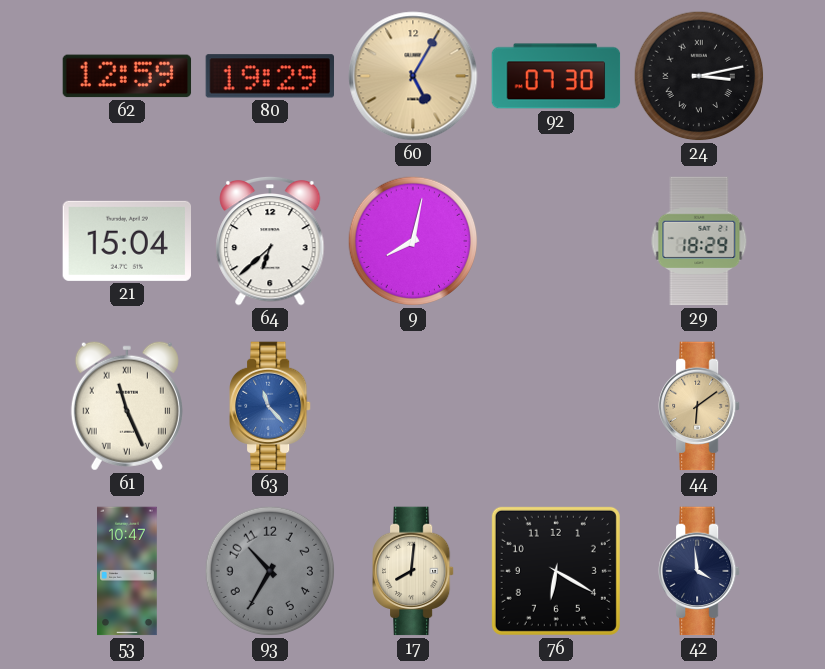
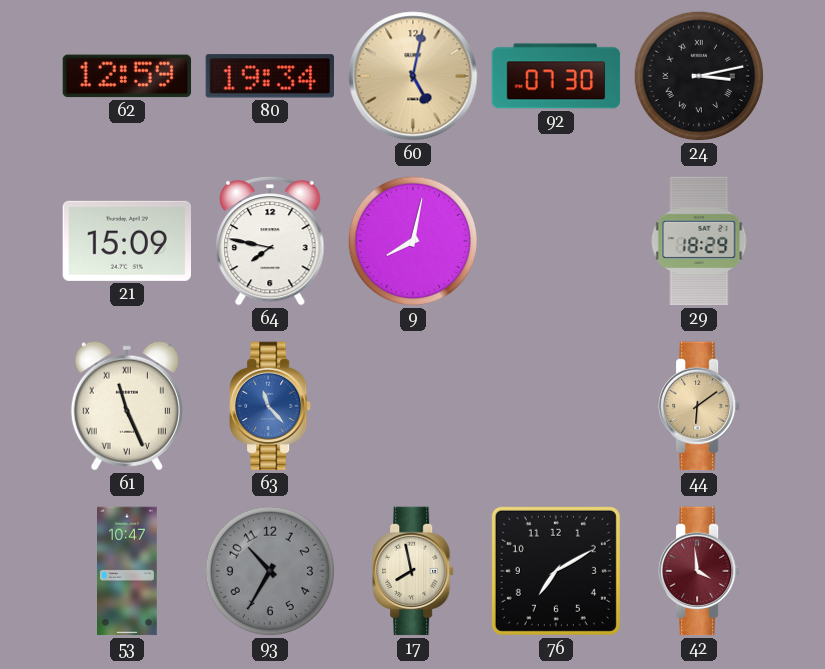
80: 19:29 -> 19:34
60: 5:05 -> 5:02
21: 15:04 -> 15:09
64: 6:38 -> 7:47
17: 8:01 -> 7:58
76: 6:20 -> 7:10
42 dial: navy -> burgundy
